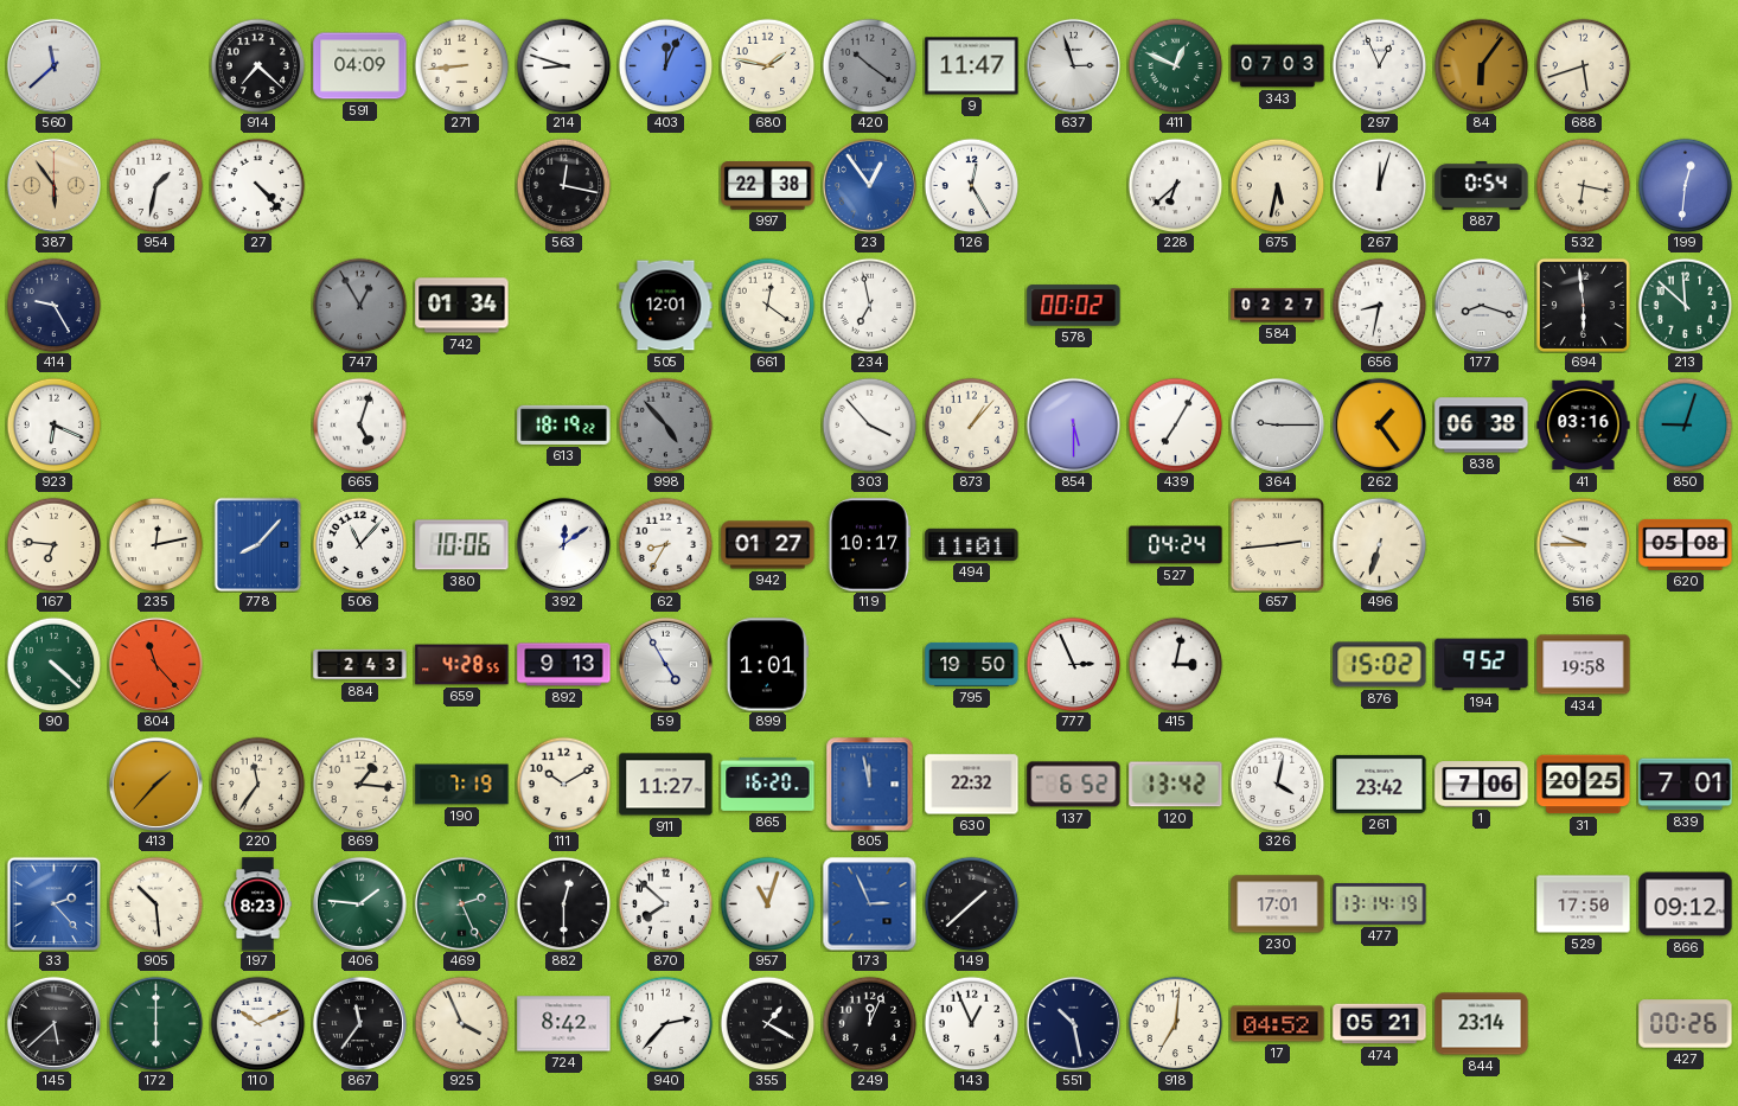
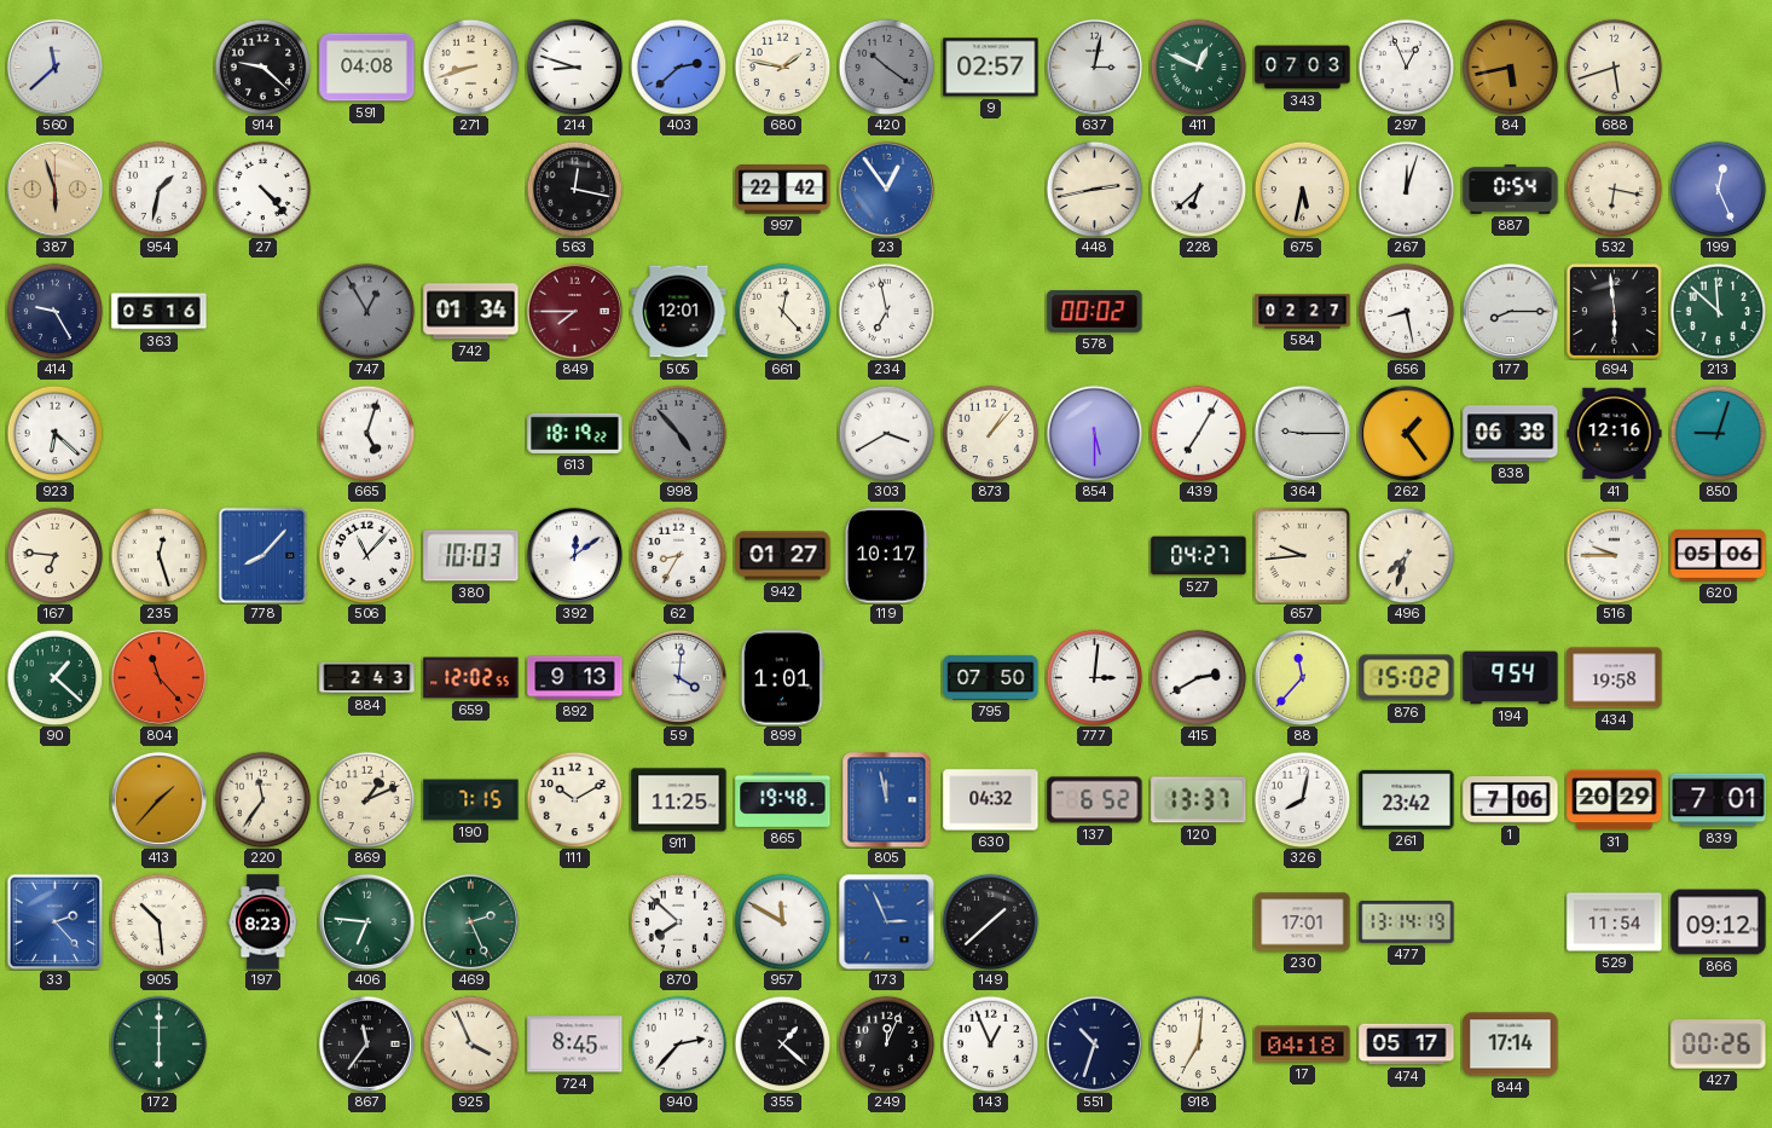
914: 7:22 -> 9:22
591: 04:09 -> 04:08
271: 8:44 -> 8:42
403: 12:04 -> 2:38
9: 11:47 -> 02:57
637: 2:57 -> 3:02
84: 6:06 -> 5:43
387: 5:54 -> 5:57
997: 22:38 -> 22:42
126: 12:25 -> none
448: none -> 2:43
199: 12:31 -> 12:26
363: none -> 05:16
849: none -> 7:45
661: 12:21 -> 12:23
656: 8:32 -> 8:28
177: 8:18 -> 8:15
923: 6:19 -> 6:22
303: 3:53 -> 3:40
41: 03:16 -> 12:16
235: 12:13 -> 12:27
380: 10:06 -> 10:03
494: 11:01 -> none
527: 04:24 -> 04:27
657: 2:44 -> 9:44
496: 6:33 -> 7:33
620: 05:08 -> 05:06
90: 4:22 -> 1:22
659: 4:28 -> 12:02
59: 4:55 -> 4:01
795: 19:50 -> 07:50
777: 2:56 -> 3:01
415: 3:02 -> 2:40
88: none -> 11:37
194: 9:52 -> 9:54
869: 1:16 -> 1:11
190: 7:19 -> 7:15
911: 11:27 -> 11:25
865: 16:20 -> 19:48
630: 22:32 -> 04:32
120: 13:42 -> 13:37
326: 4:02 -> 8:02
31: 20:25 -> 20:29
406: 1:46 -> 6:46
882: 12:30 -> none
957: 11:03 -> 11:50
529: 17:50 -> 11:54
145: 5:38 -> none
110: 10:11 -> none
724: 8:42 -> 8:45
355: 1:20 -> 1:22
551: 10:28 -> 10:33
17: 04:52 -> 04:18
474: 05:21 -> 05:17
844: 23:14 -> 17:14
